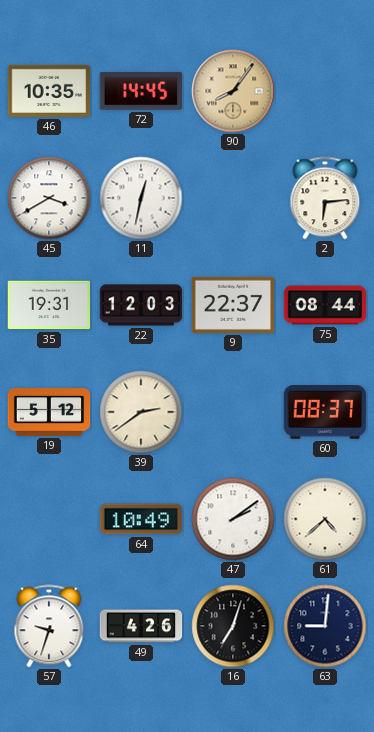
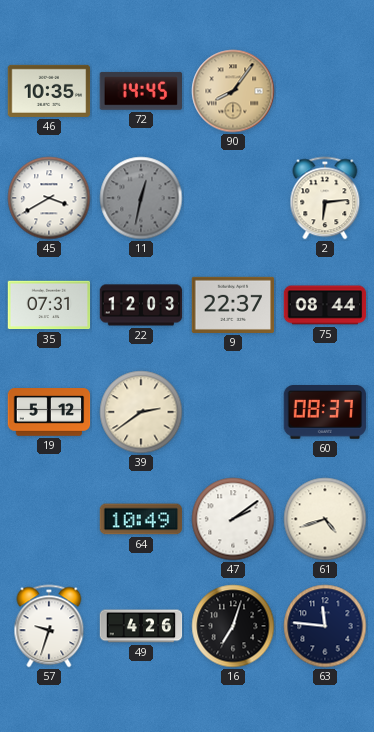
11 dial: white -> grey
35: 19:31 -> 07:31
61: 4:38 -> 4:42
63: 9:01 -> 11:46
